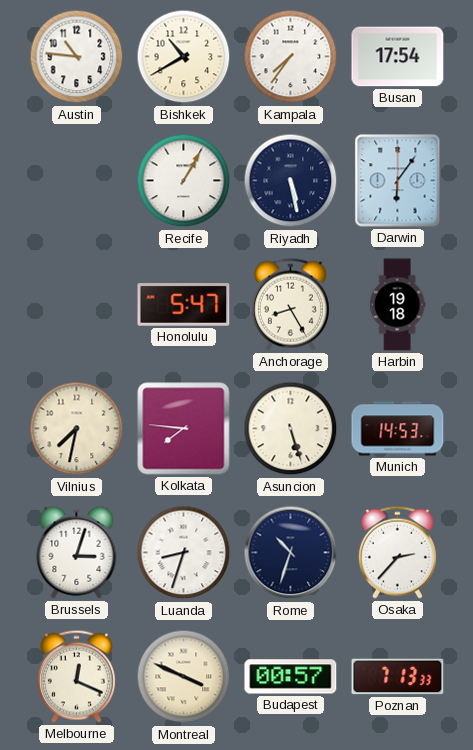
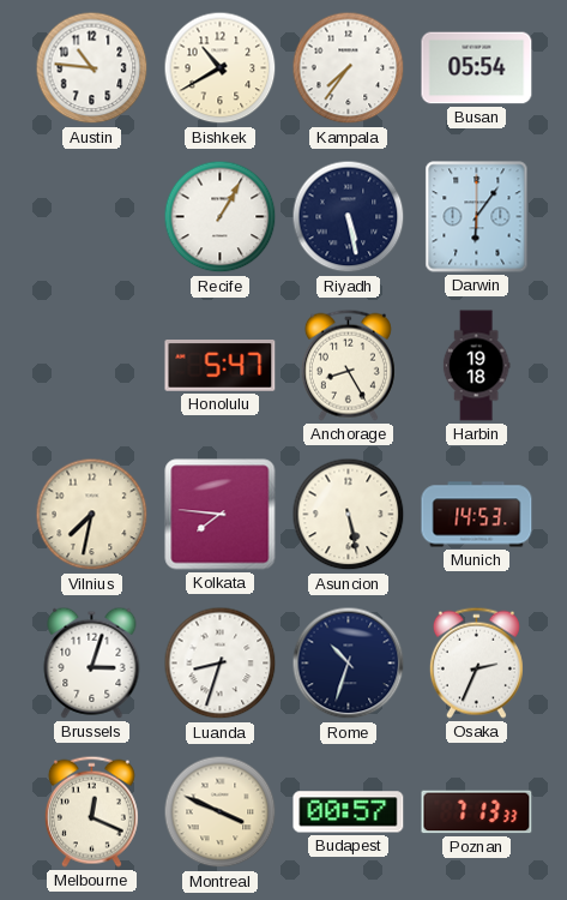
Busan: 17:54 -> 05:54
Asuncion: 5:27 -> 5:28
Osaka: 2:37 -> 2:34
